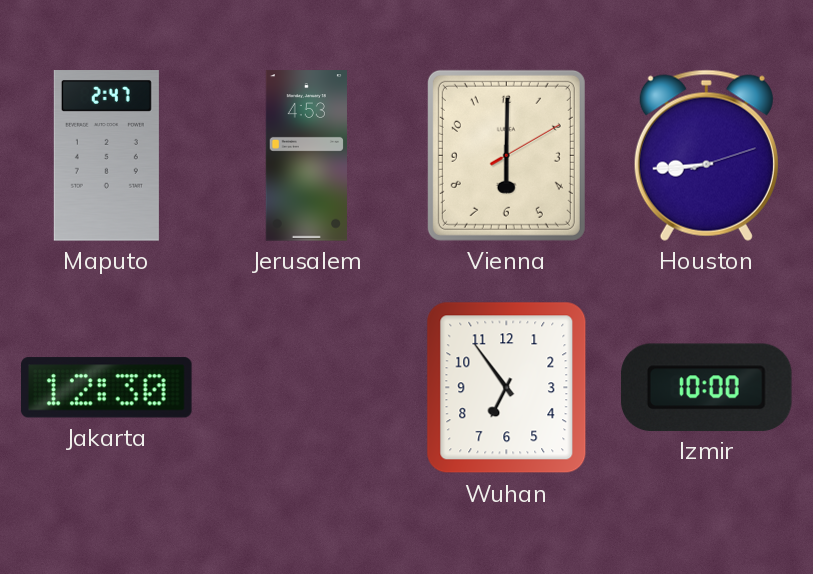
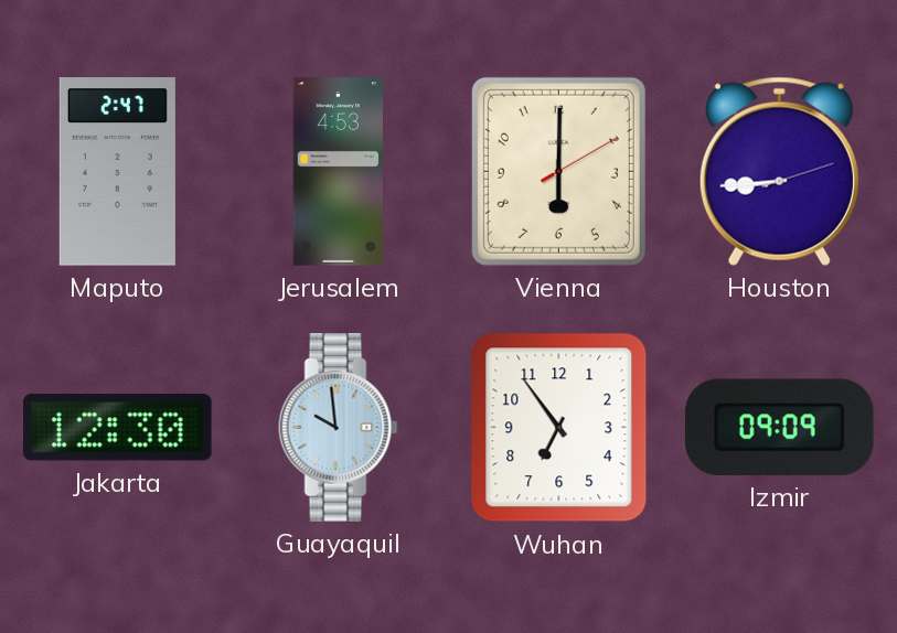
Guayaquil: none -> 9:59
Izmir: 10:00 -> 09:09
